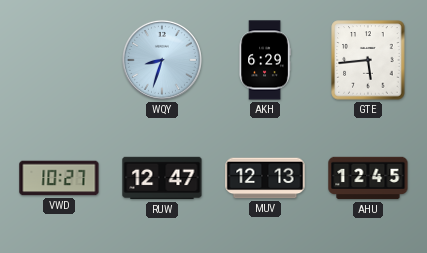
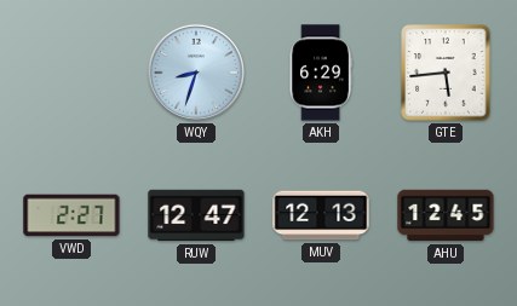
VWD: 10:27 -> 2:27
